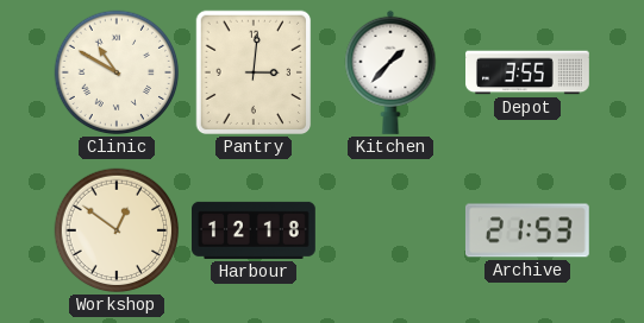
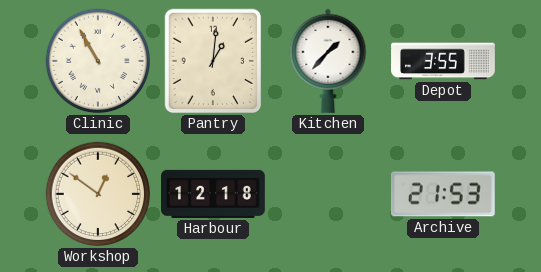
Clinic: 10:50 -> 10:55
Pantry: 3:01 -> 1:01
